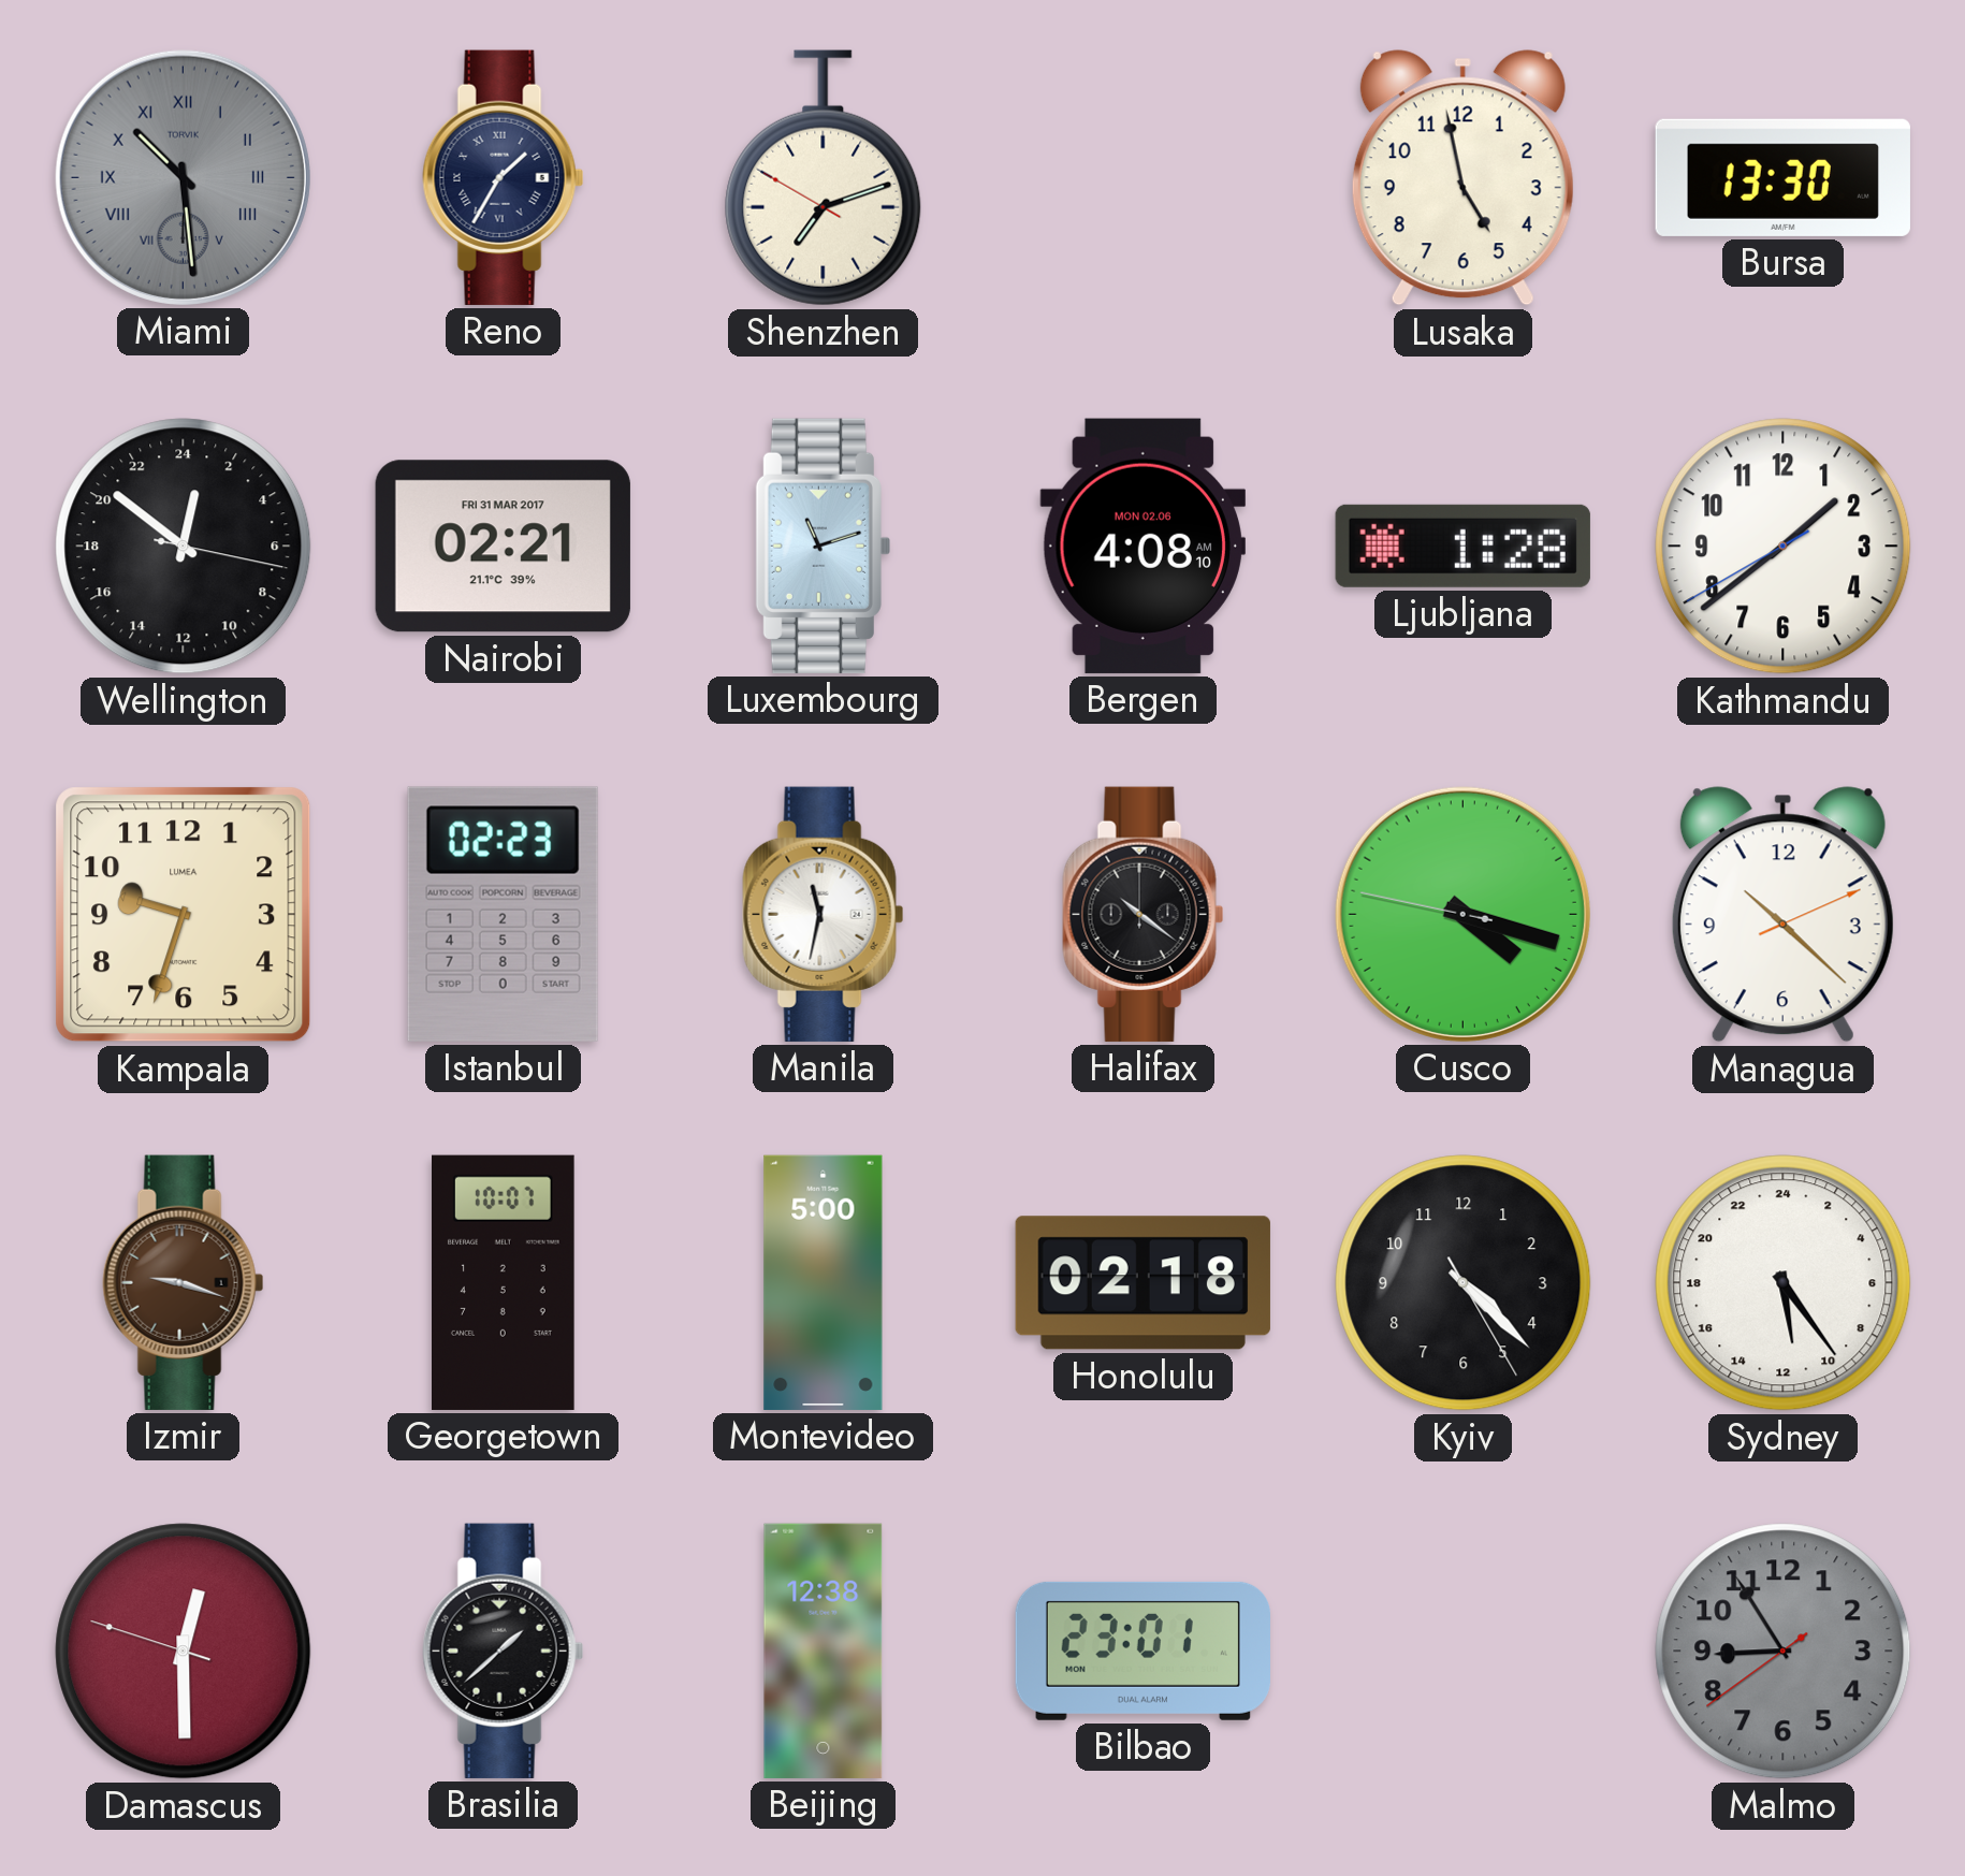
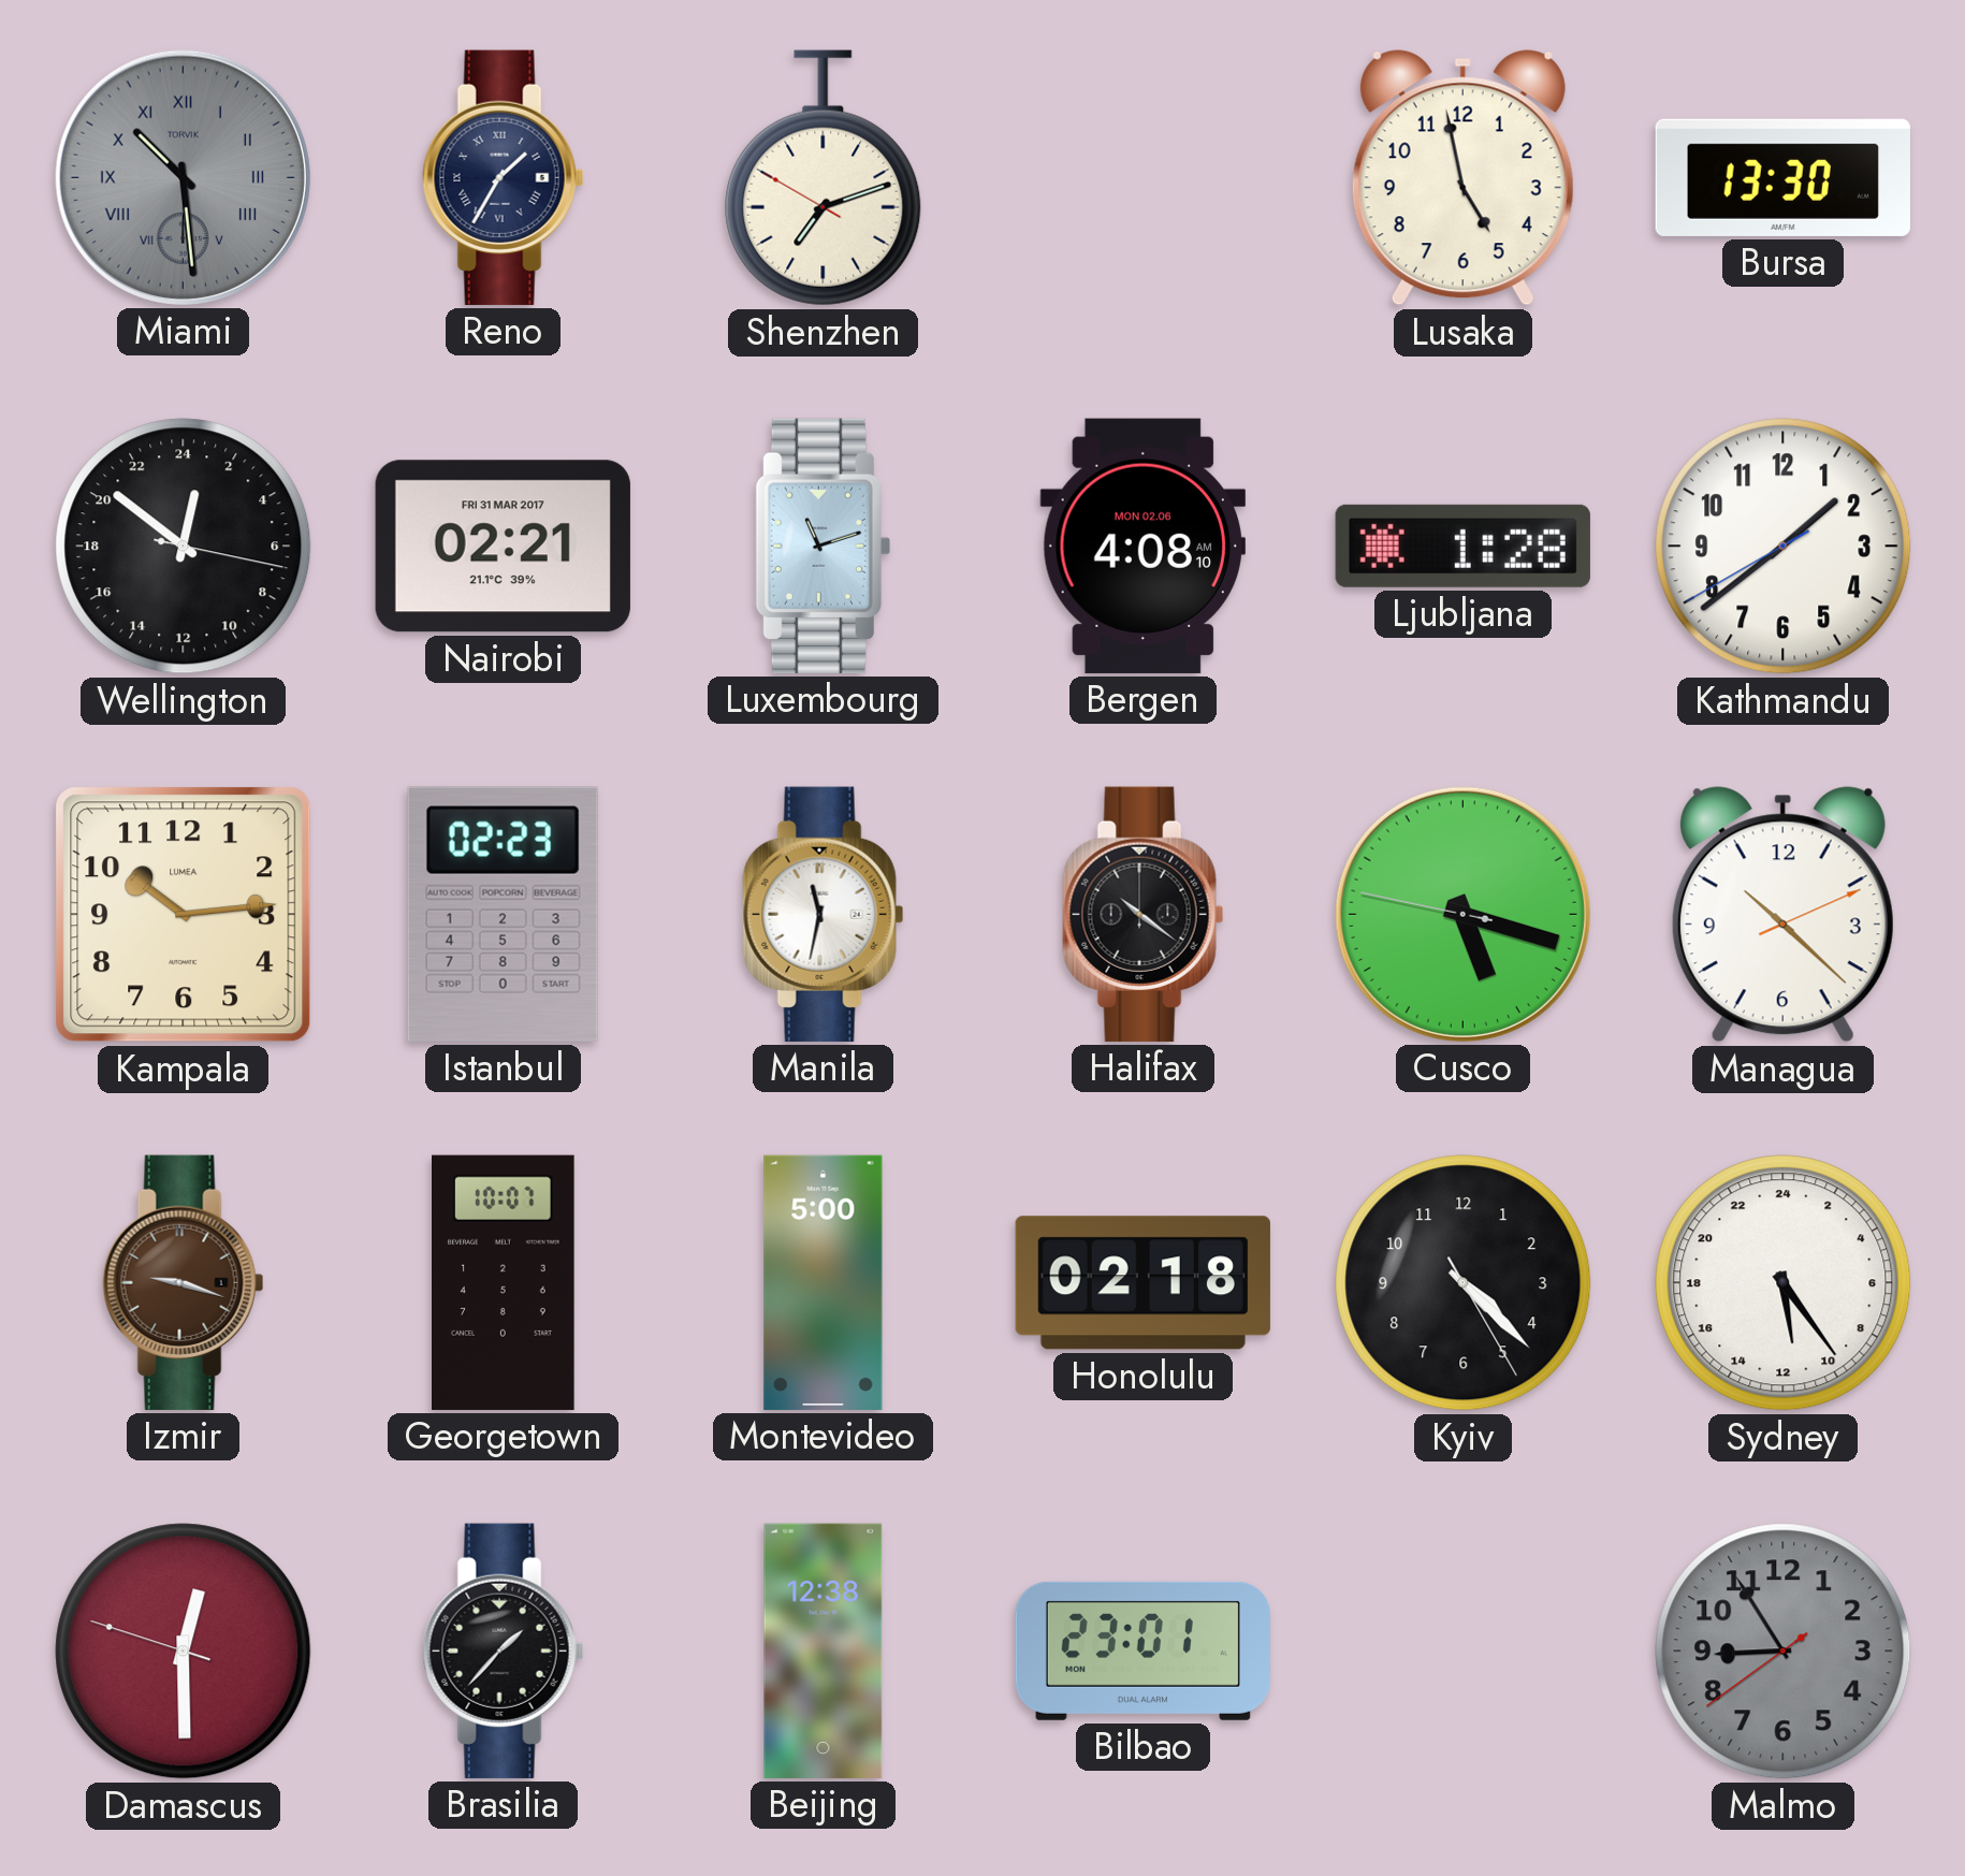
Kampala: 9:33 -> 10:14
Cusco: 4:17 -> 5:17
Brasilia: 1:38 -> 1:37
